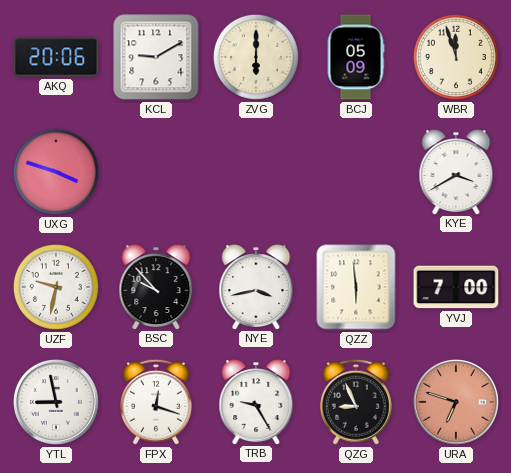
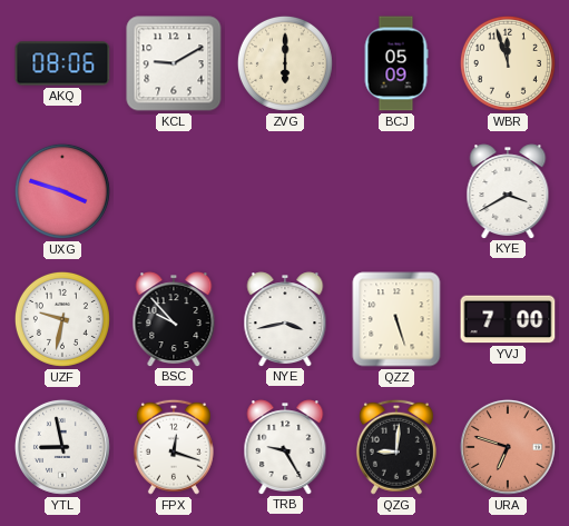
AKQ: 20:06 -> 08:06
QZZ: 5:59 -> 5:27
QZG: 8:56 -> 9:01
